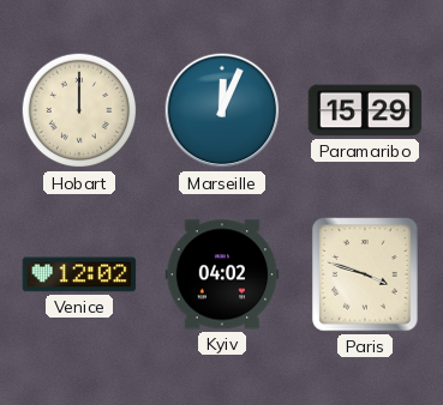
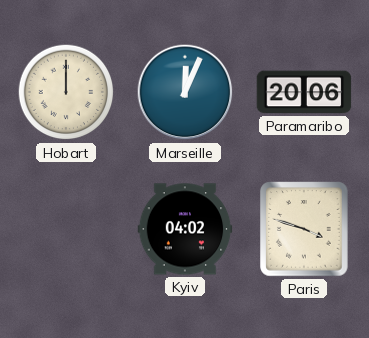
Paramaribo: 15:29 -> 20:06
Venice: 12:02 -> none
